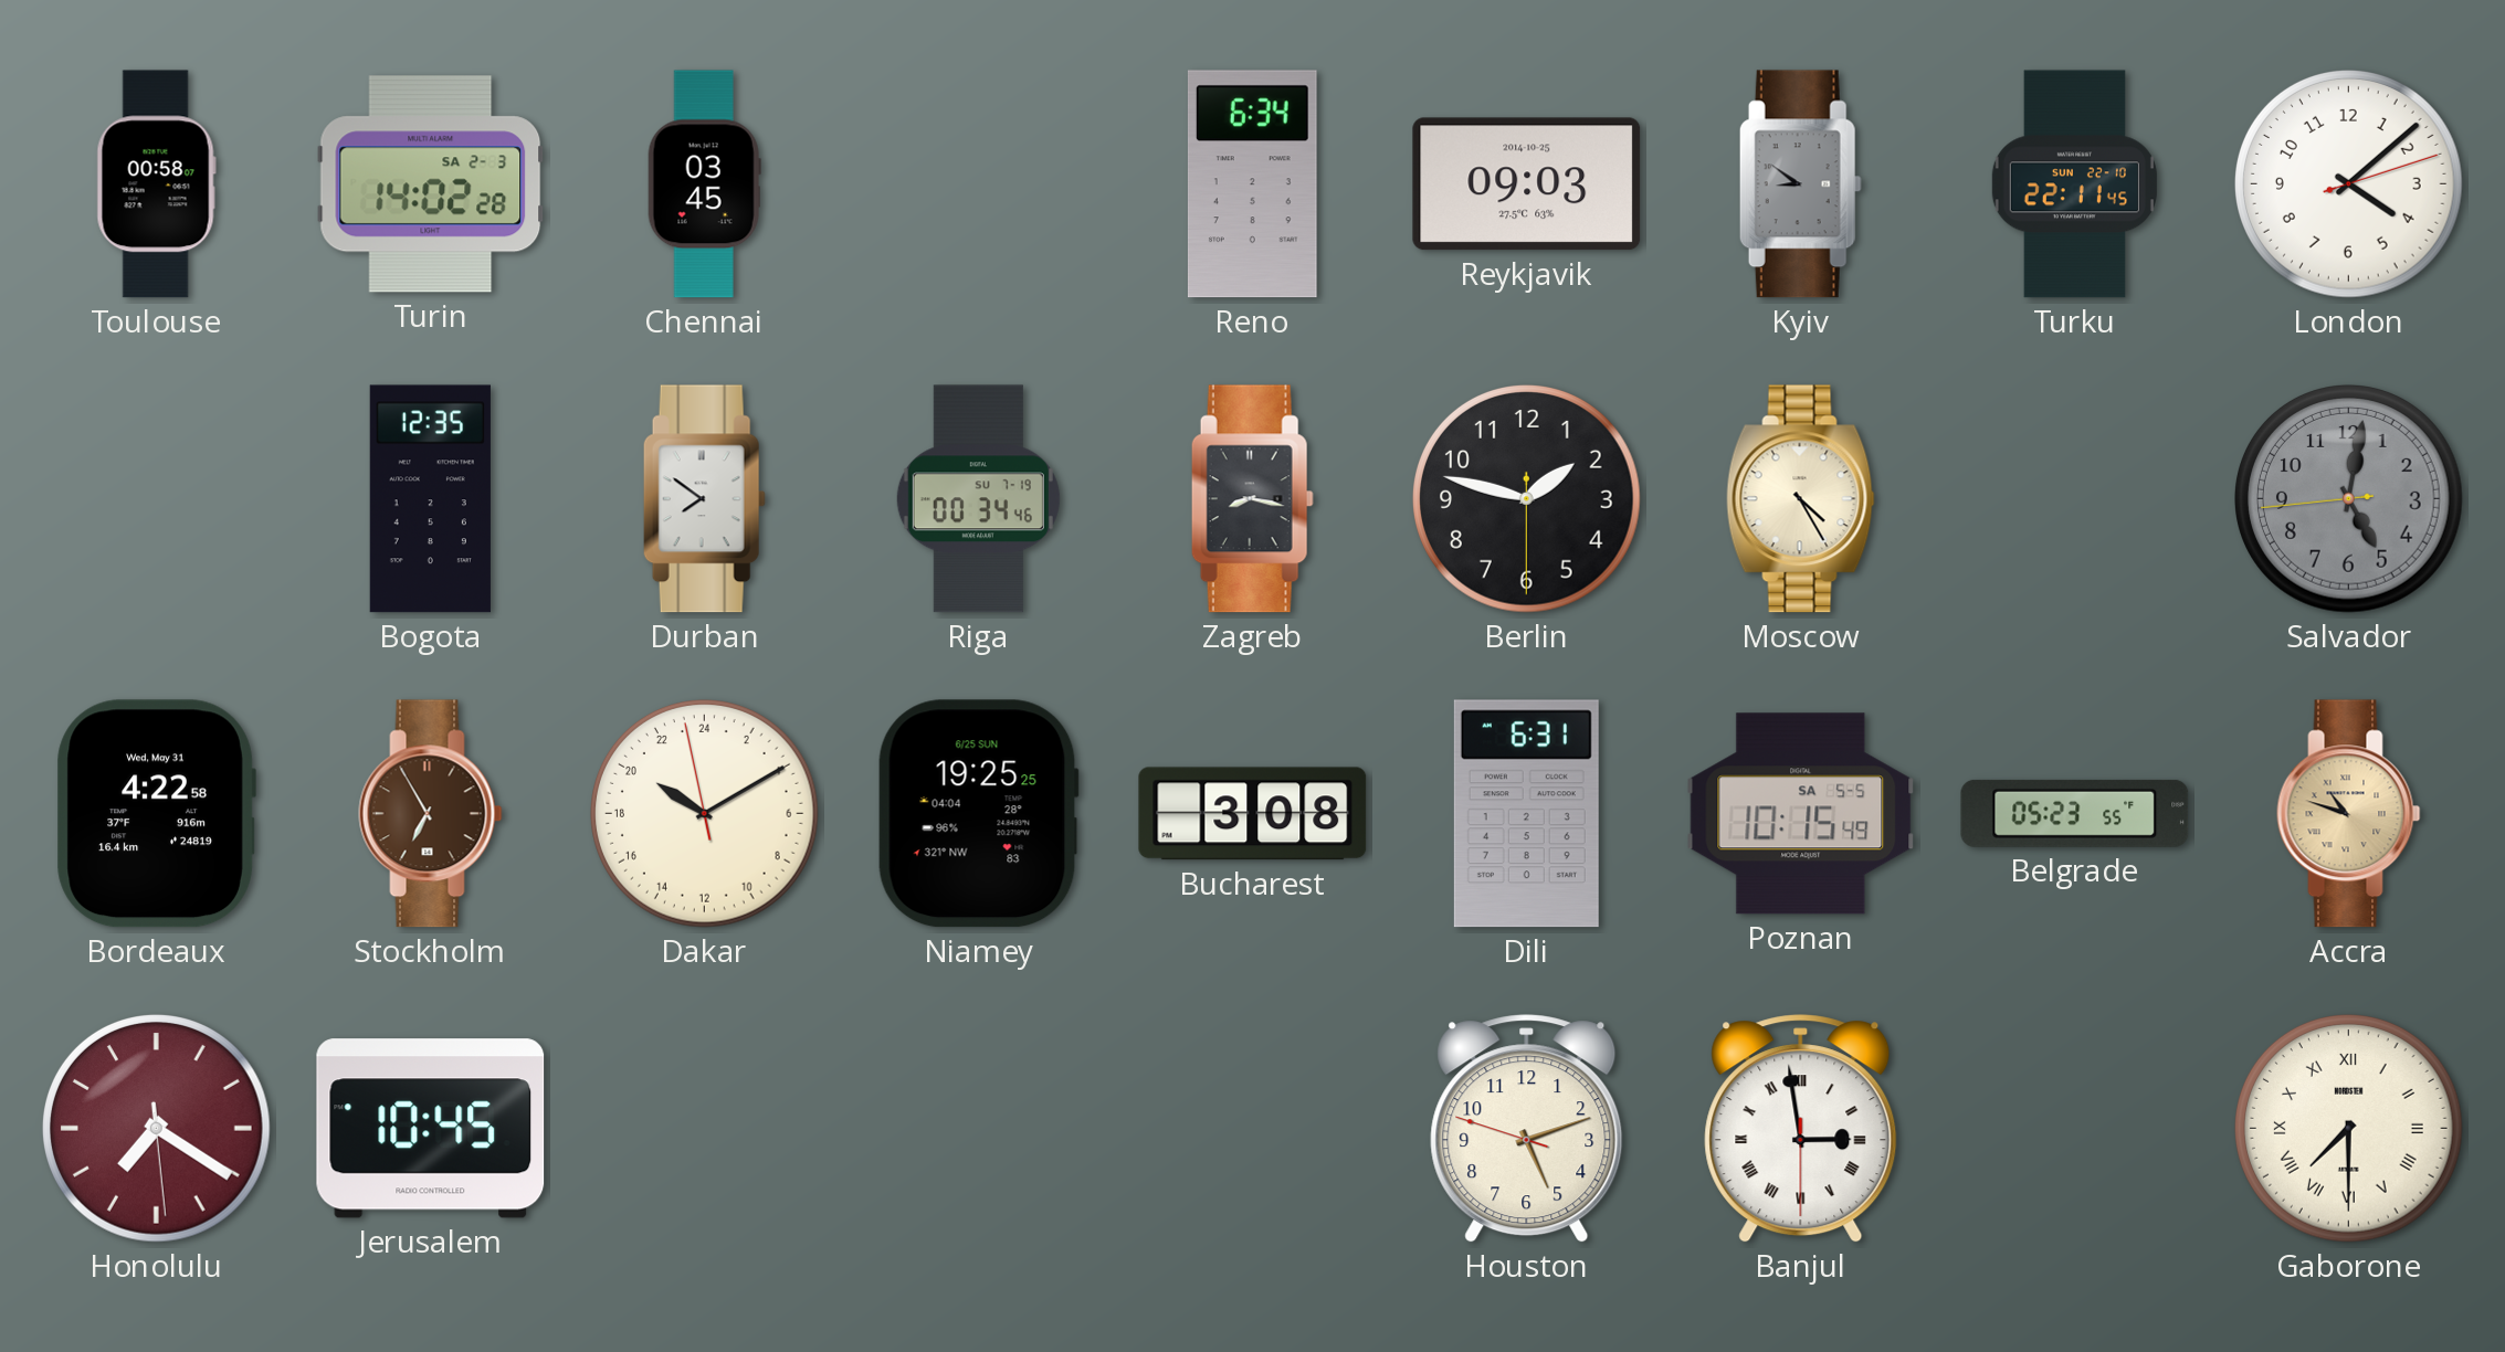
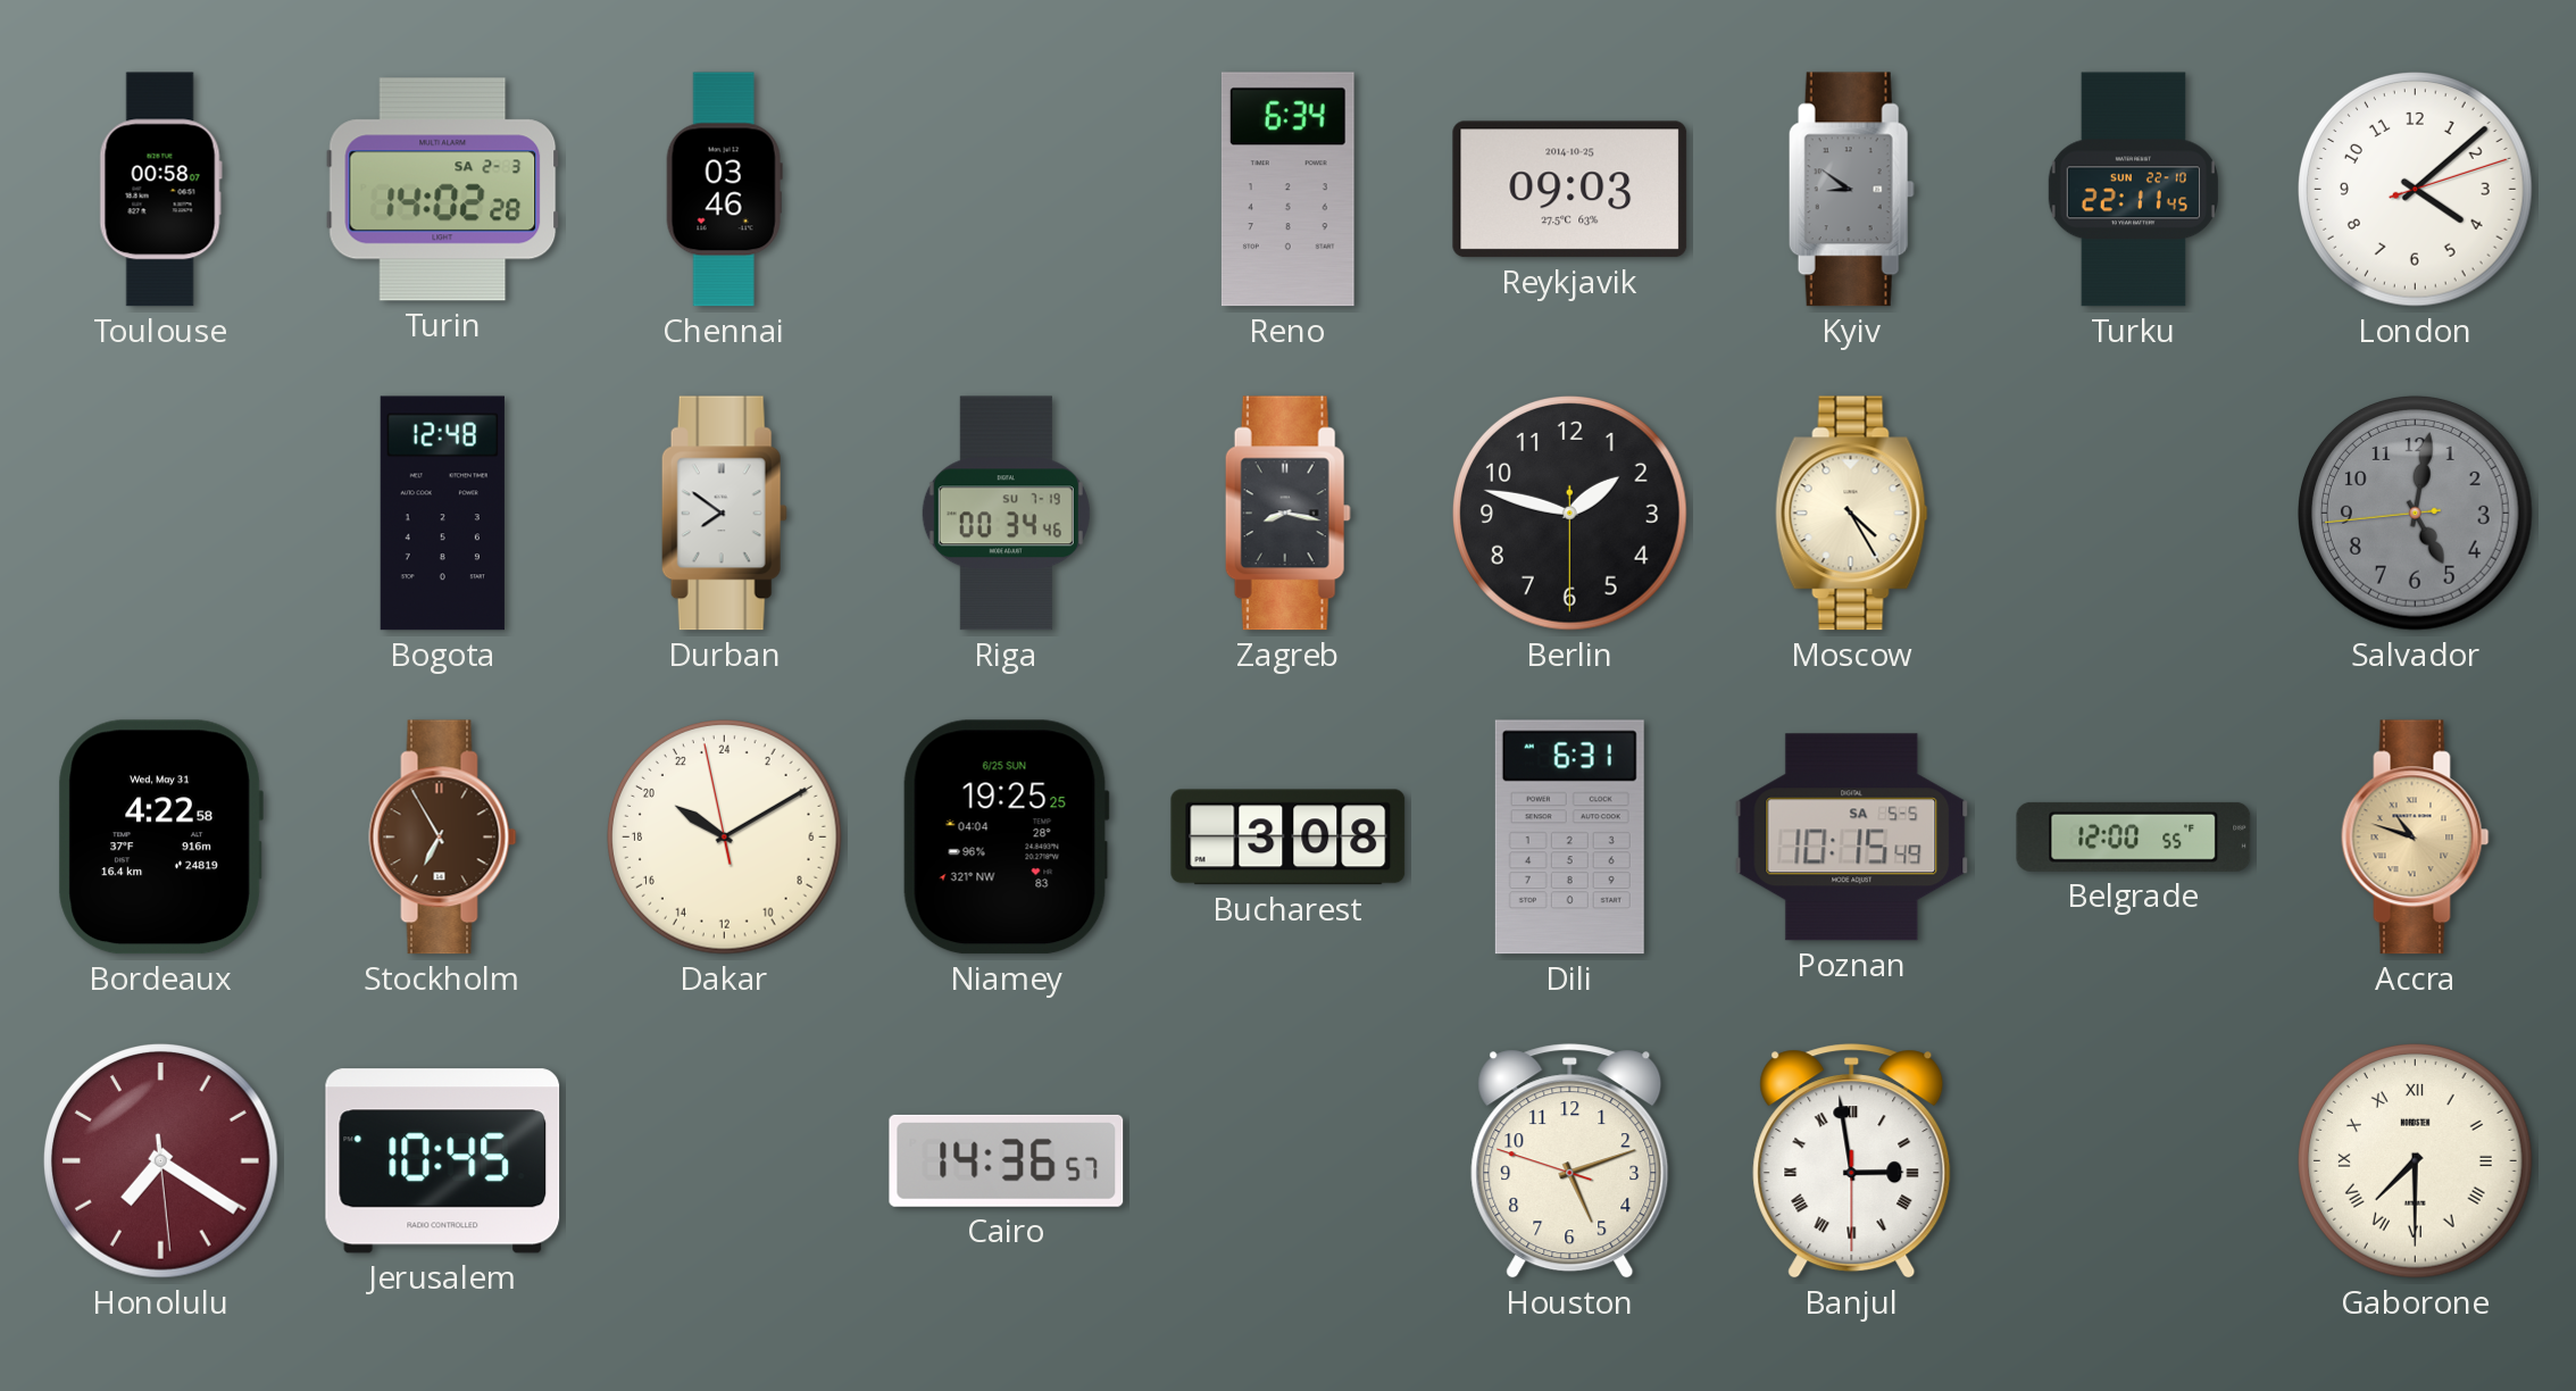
Chennai: 03:45 -> 03:46
Bogota: 12:35 -> 12:48
Belgrade: 05:23 -> 12:00
Cairo: none -> 14:36
